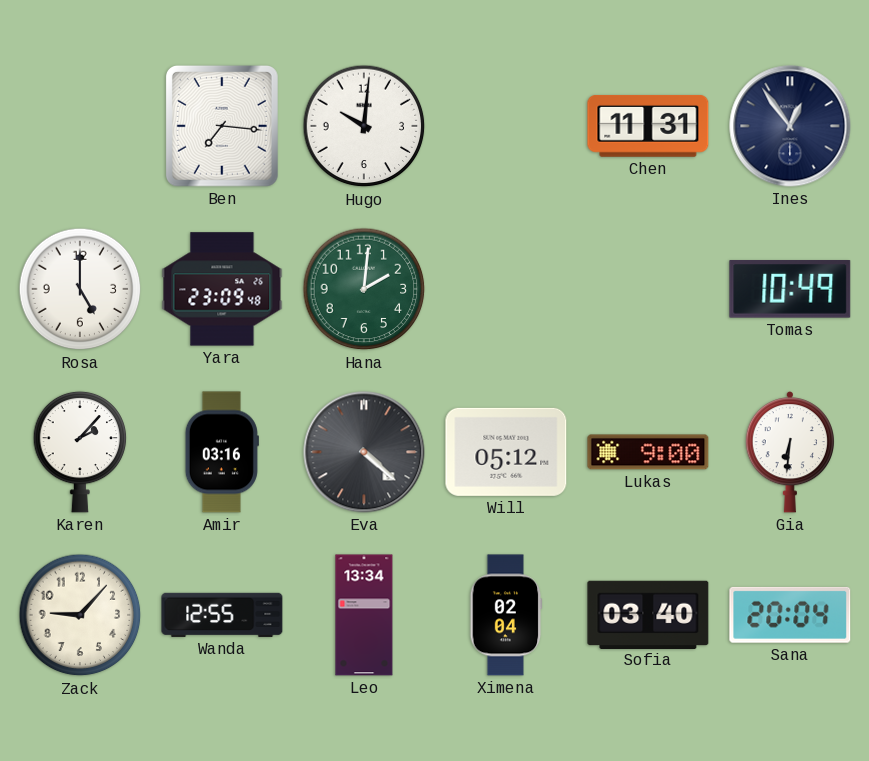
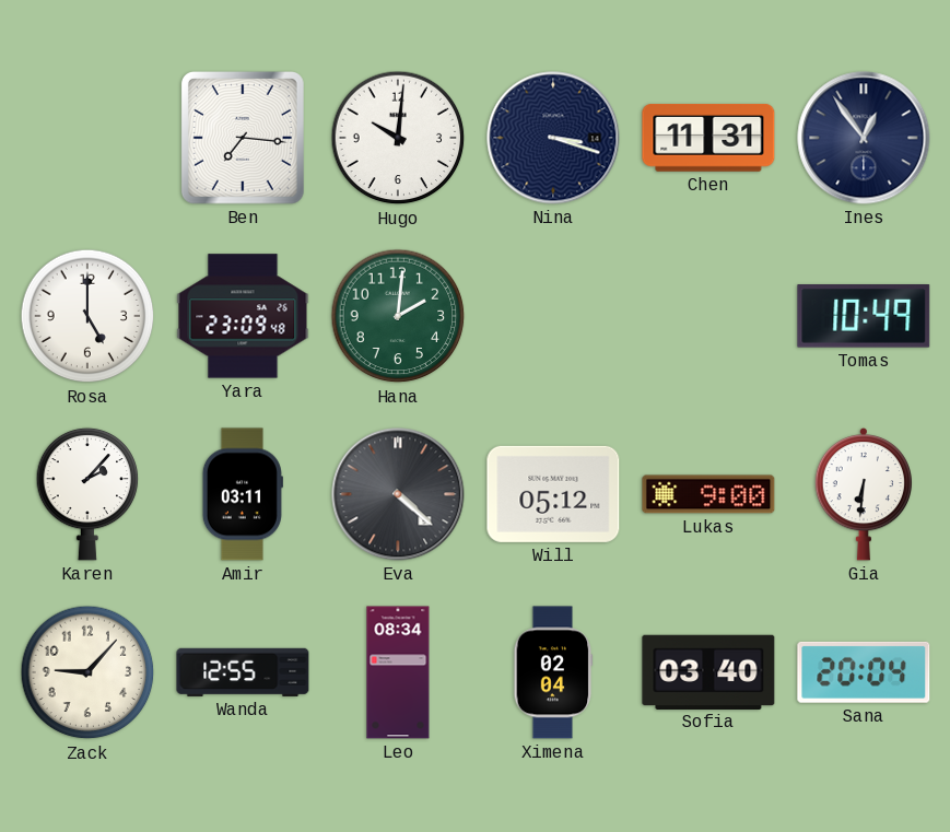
Nina: none -> 3:18
Amir: 03:16 -> 03:11
Leo: 13:34 -> 08:34
